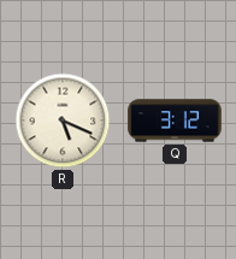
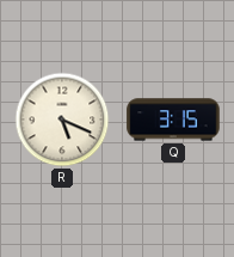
Q: 3:12 -> 3:15
